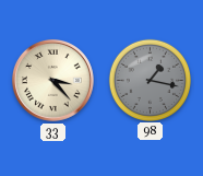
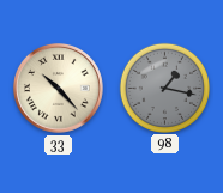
33: 3:23 -> 10:23
